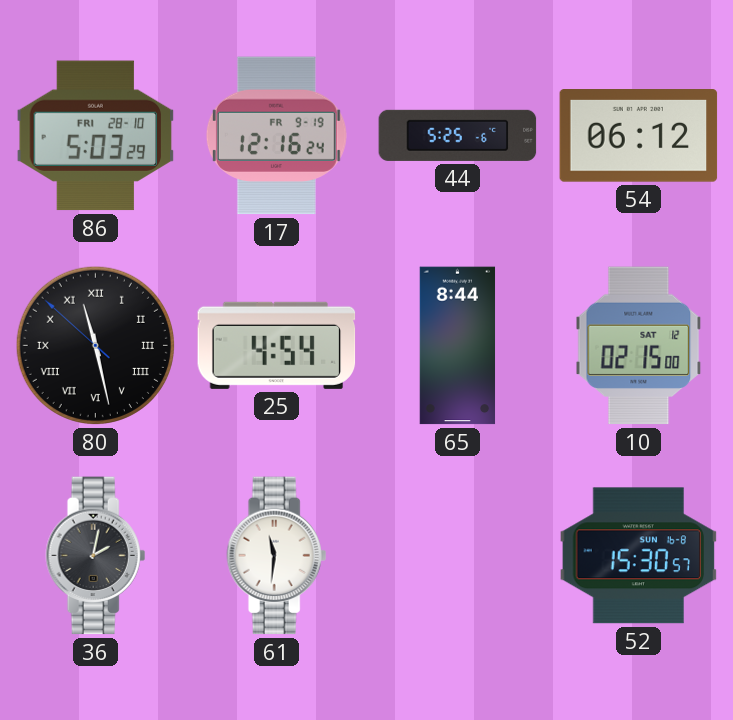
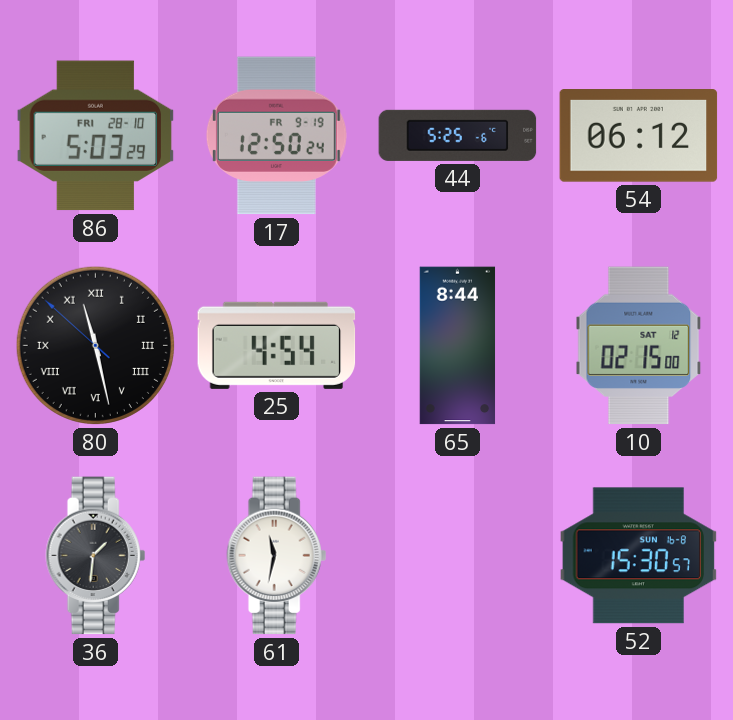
17: 12:16 -> 12:50
36: 2:02 -> 1:31
61: 11:31 -> 11:32
